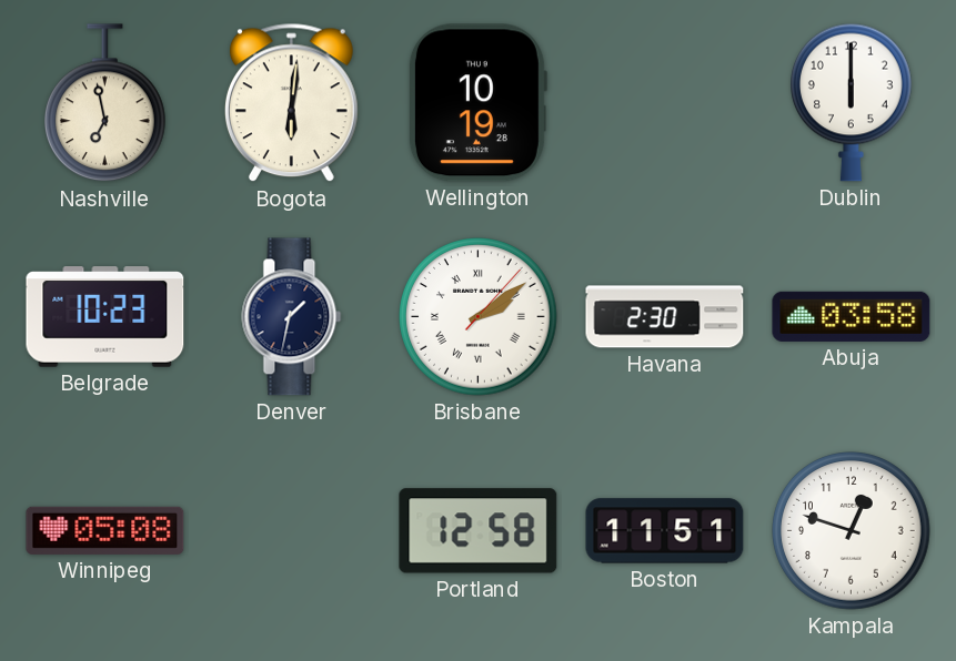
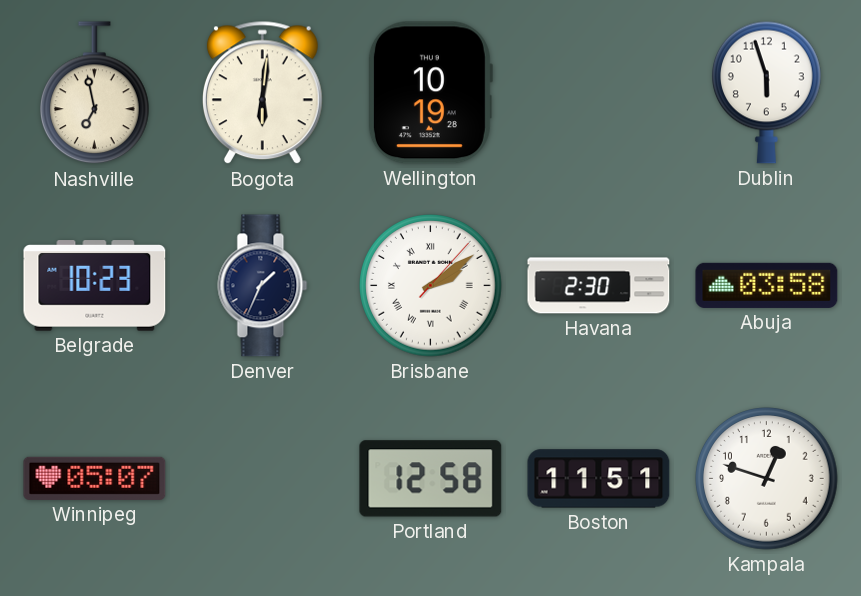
Dublin: 6:00 -> 5:57
Denver: 1:32 -> 1:34
Winnipeg: 05:08 -> 05:07
